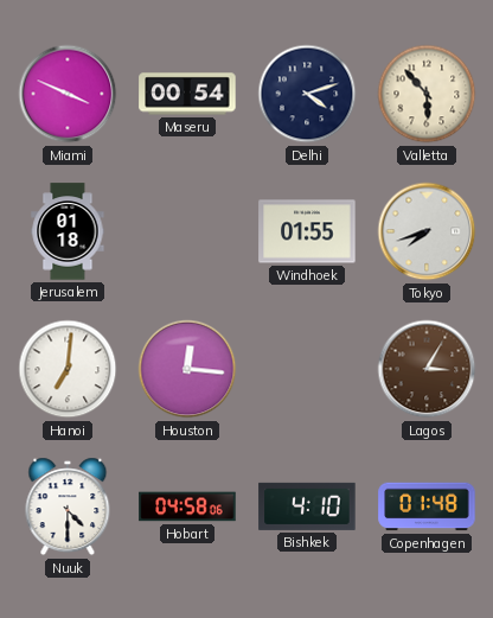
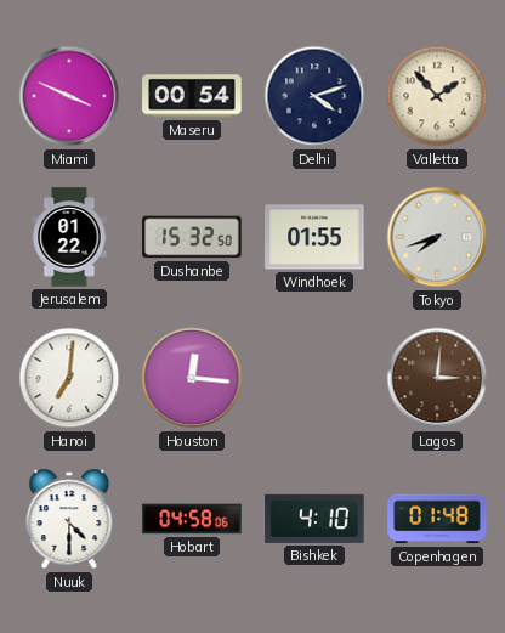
Valletta: 5:53 -> 1:53
Jerusalem: 01:18 -> 01:22
Dushanbe: none -> 15:32
Lagos: 3:05 -> 3:01
